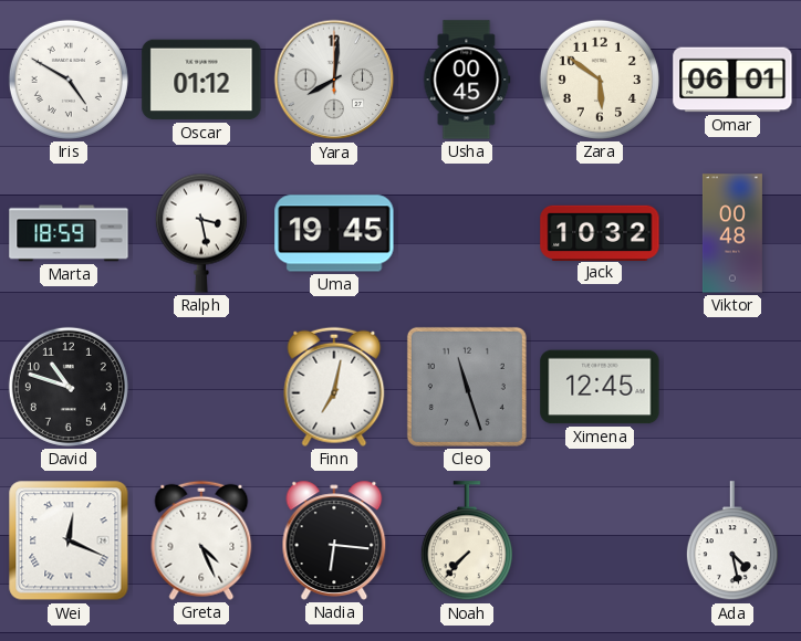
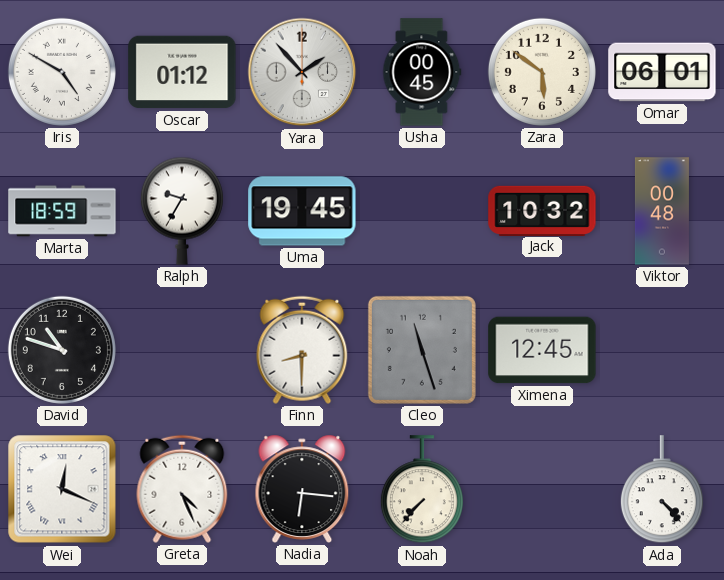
Yara: 8:01 -> 1:53
Ralph: 3:28 -> 9:35
Finn: 7:02 -> 8:30
Ada: 4:28 -> 4:23
